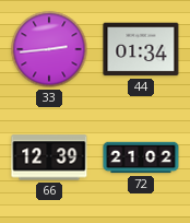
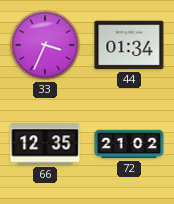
33: 2:44 -> 3:34
66: 12:39 -> 12:35
